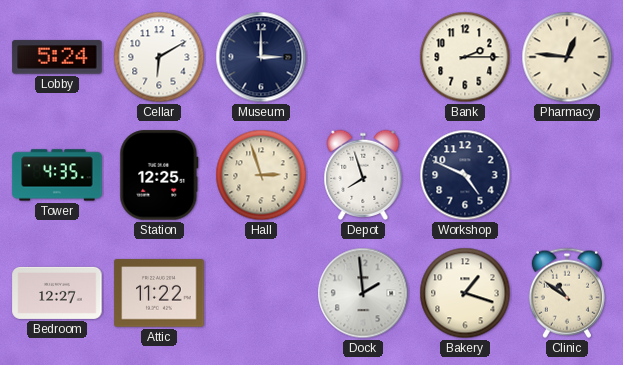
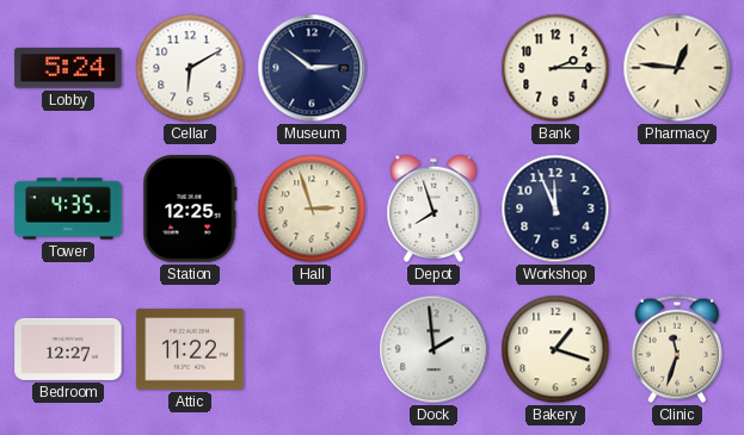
Museum: 3:00 -> 2:51
Workshop: 4:49 -> 11:56
Clinic: 10:51 -> 11:33
